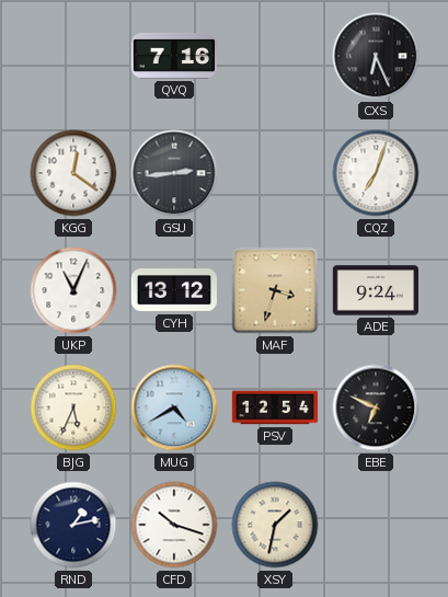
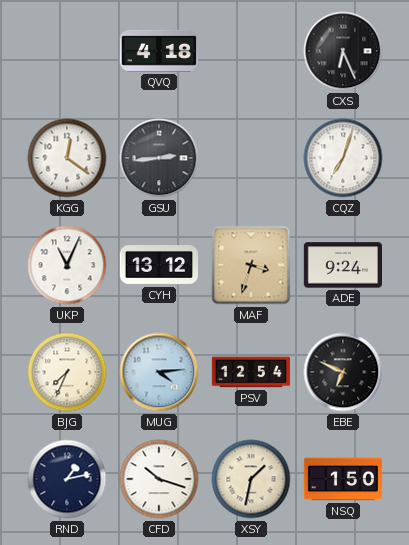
QVQ: 7:16 -> 4:18
BJG: 5:34 -> 7:34
MUG: 4:40 -> 4:14
NSQ: none -> 1:50
